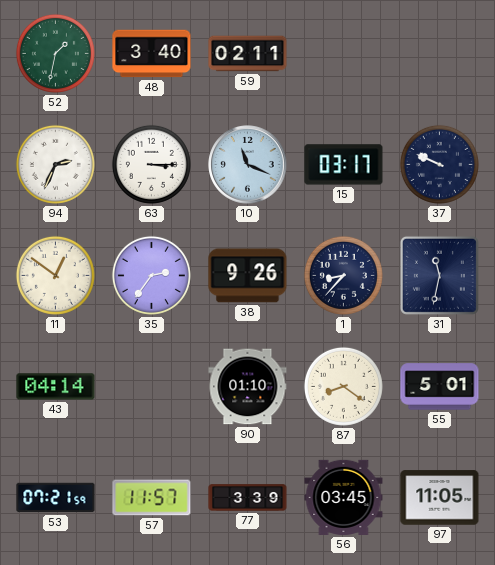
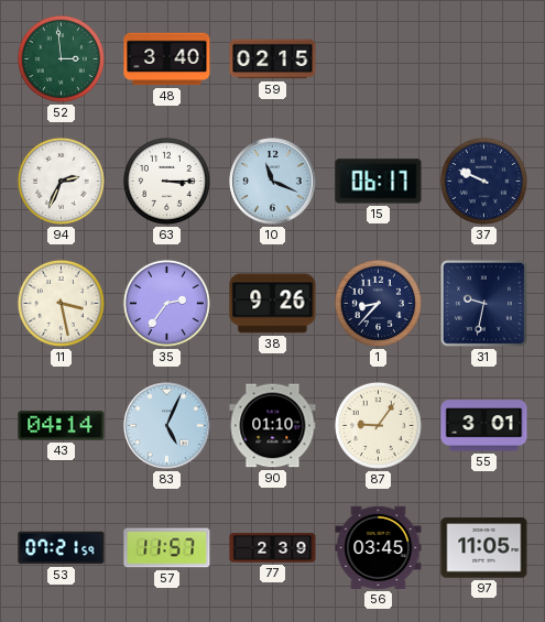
52: 1:32 -> 2:59
59: 02:11 -> 02:15
15: 03:17 -> 06:17
11: 12:51 -> 3:28
31: 11:32 -> 9:32
83: none -> 5:04
87: 8:21 -> 9:06
55: 5:01 -> 3:01
77: 3:39 -> 2:39
